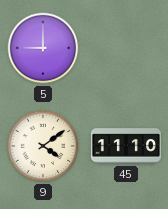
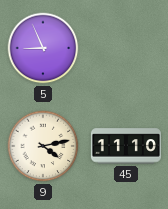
5: 9:00 -> 8:56
9: 4:09 -> 4:13
